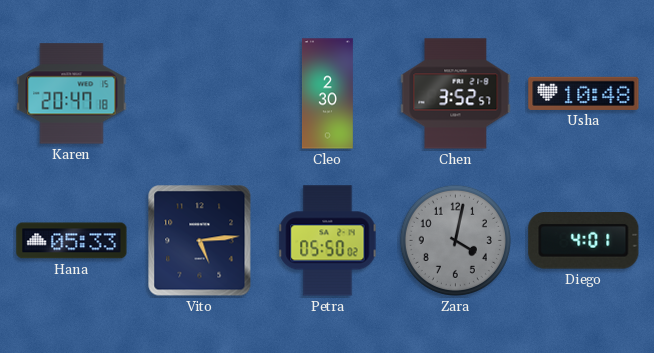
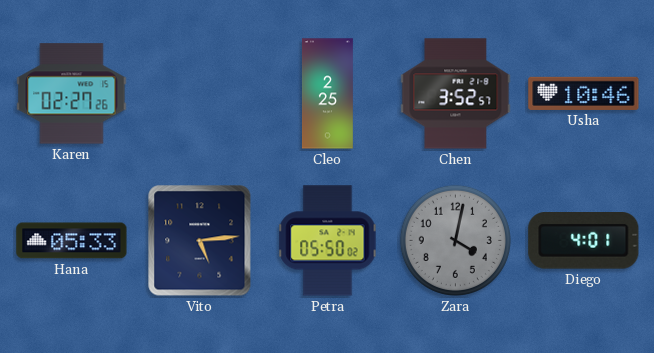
Karen: 20:47 -> 02:27
Cleo: 2:30 -> 2:25
Usha: 10:48 -> 10:46
